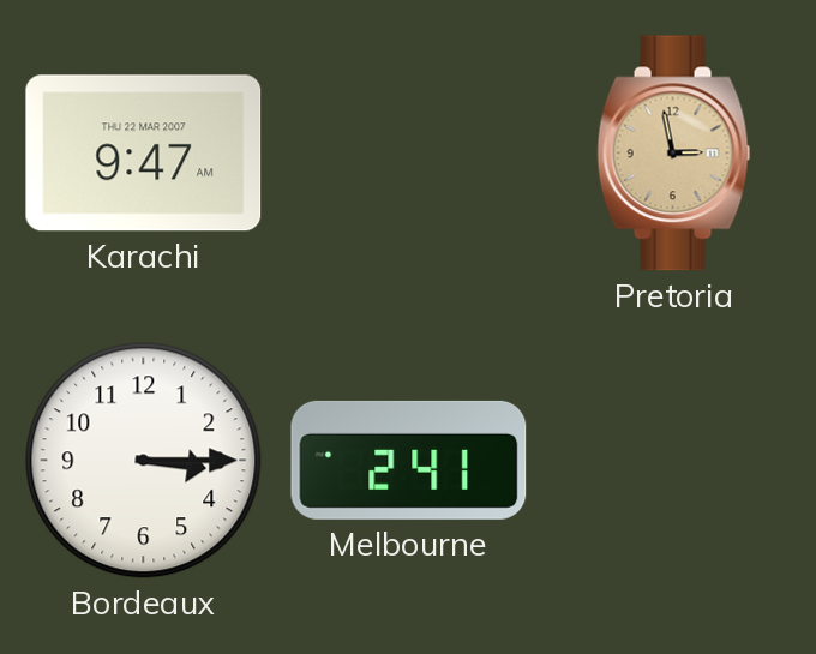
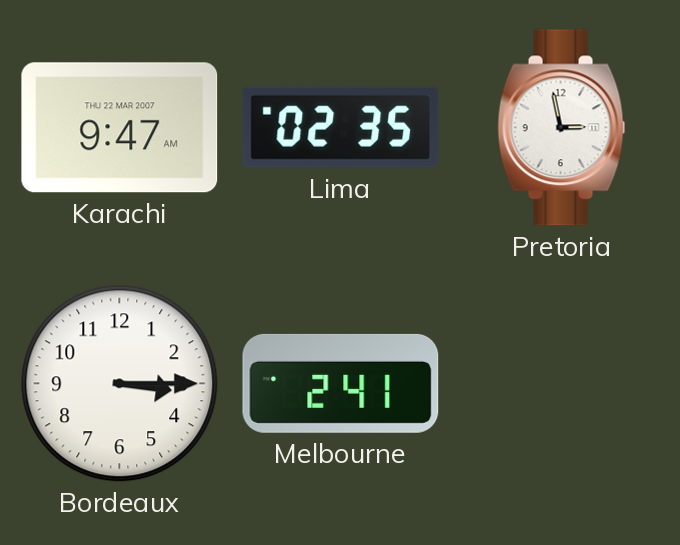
Lima: none -> 02:35
Pretoria dial: champagne -> white
